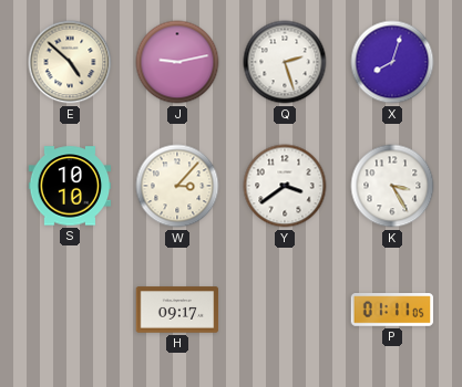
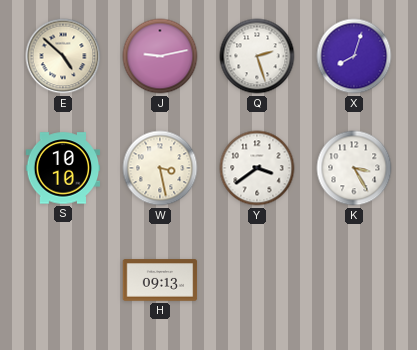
W: 3:07 -> 3:28
H: 09:17 -> 09:13
P: 01:11 -> none
